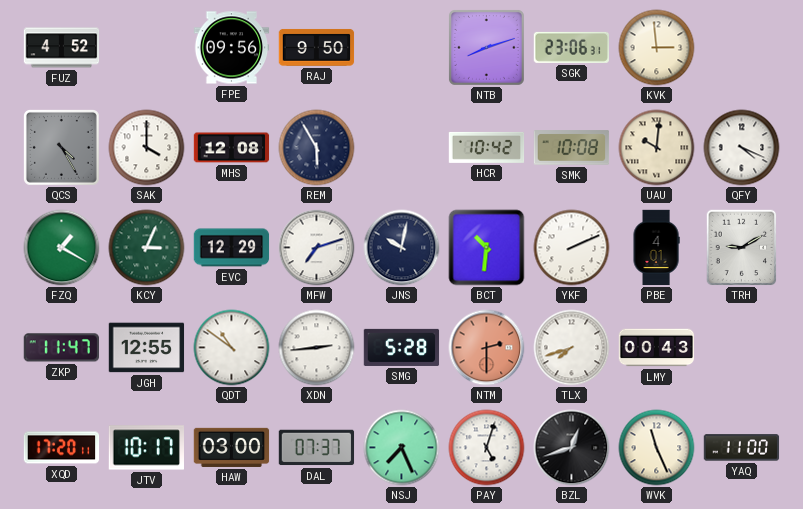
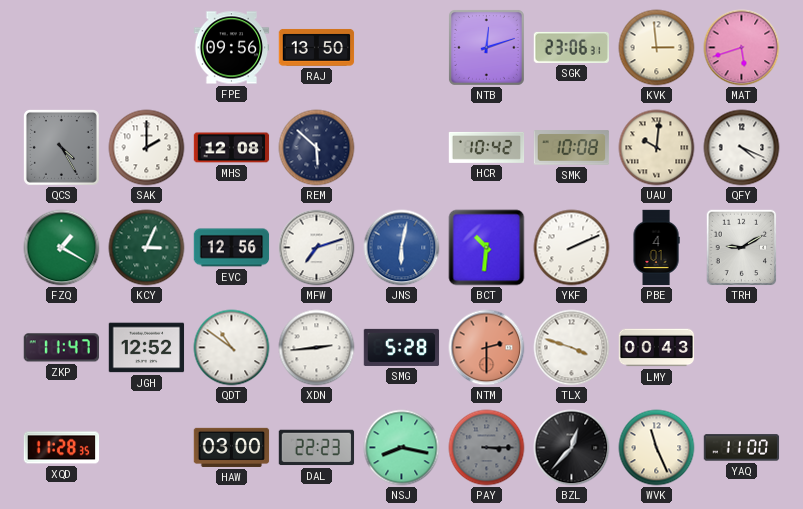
FUZ: 4:52 -> none
RAJ: 9:50 -> 13:50
NTB: 8:12 -> 12:12
MAT: none -> 5:42
SAK: 4:00 -> 2:00
REM: 5:55 -> 5:52
EVC: 12:29 -> 12:56
JNS: 10:02 -> 6:02
JNS dial: navy -> blue
JGH: 12:55 -> 12:52
TLX: 7:42 -> 3:48
XQD: 17:20 -> 11:28
JTV: 10:17 -> none
DAL: 07:37 -> 22:23
NSJ: 7:26 -> 8:17
PAY: 5:03 -> 3:15
PAY dial: white -> grey
BZL: 12:42 -> 12:37
